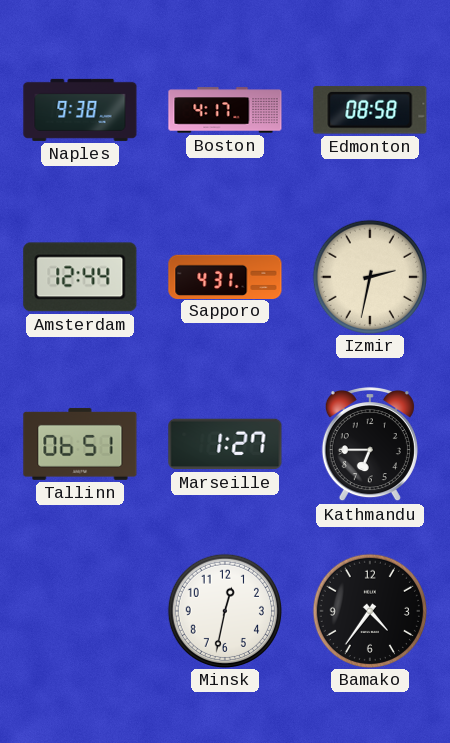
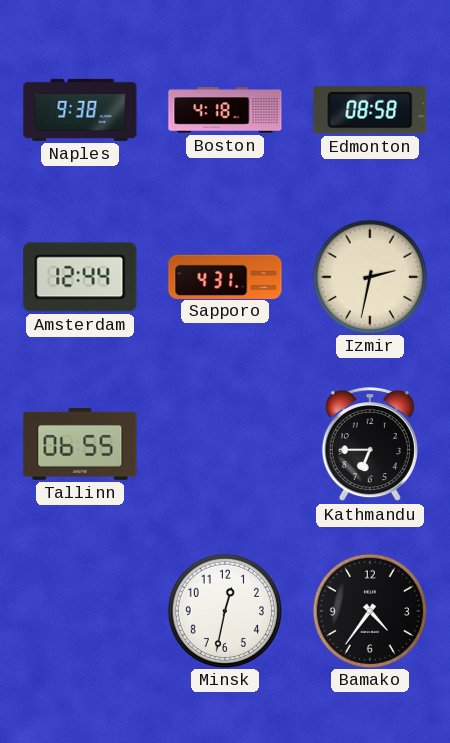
Boston: 4:17 -> 4:18
Tallinn: 06:51 -> 06:55
Marseille: 1:27 -> none
